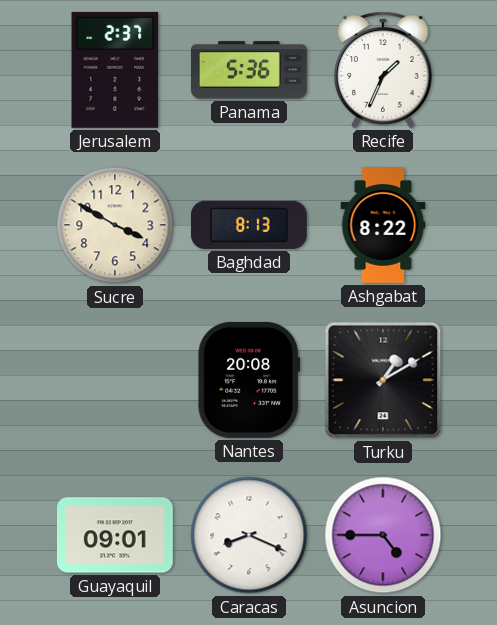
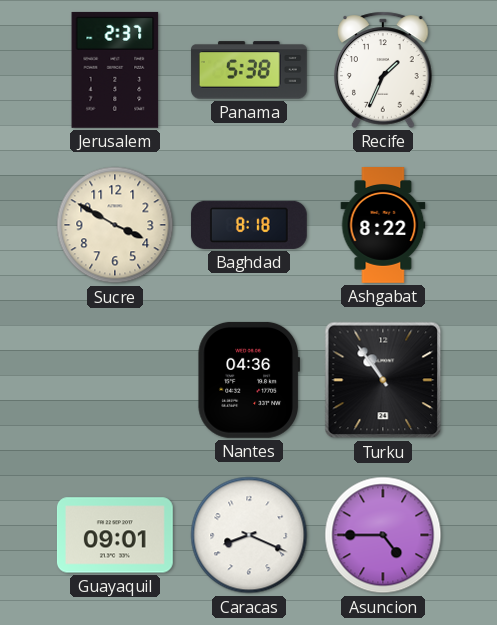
Panama: 5:36 -> 5:38
Baghdad: 8:13 -> 8:18
Nantes: 20:08 -> 04:36
Turku: 1:10 -> 10:54
